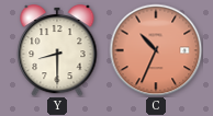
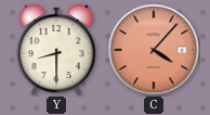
C: 10:34 -> 4:07
